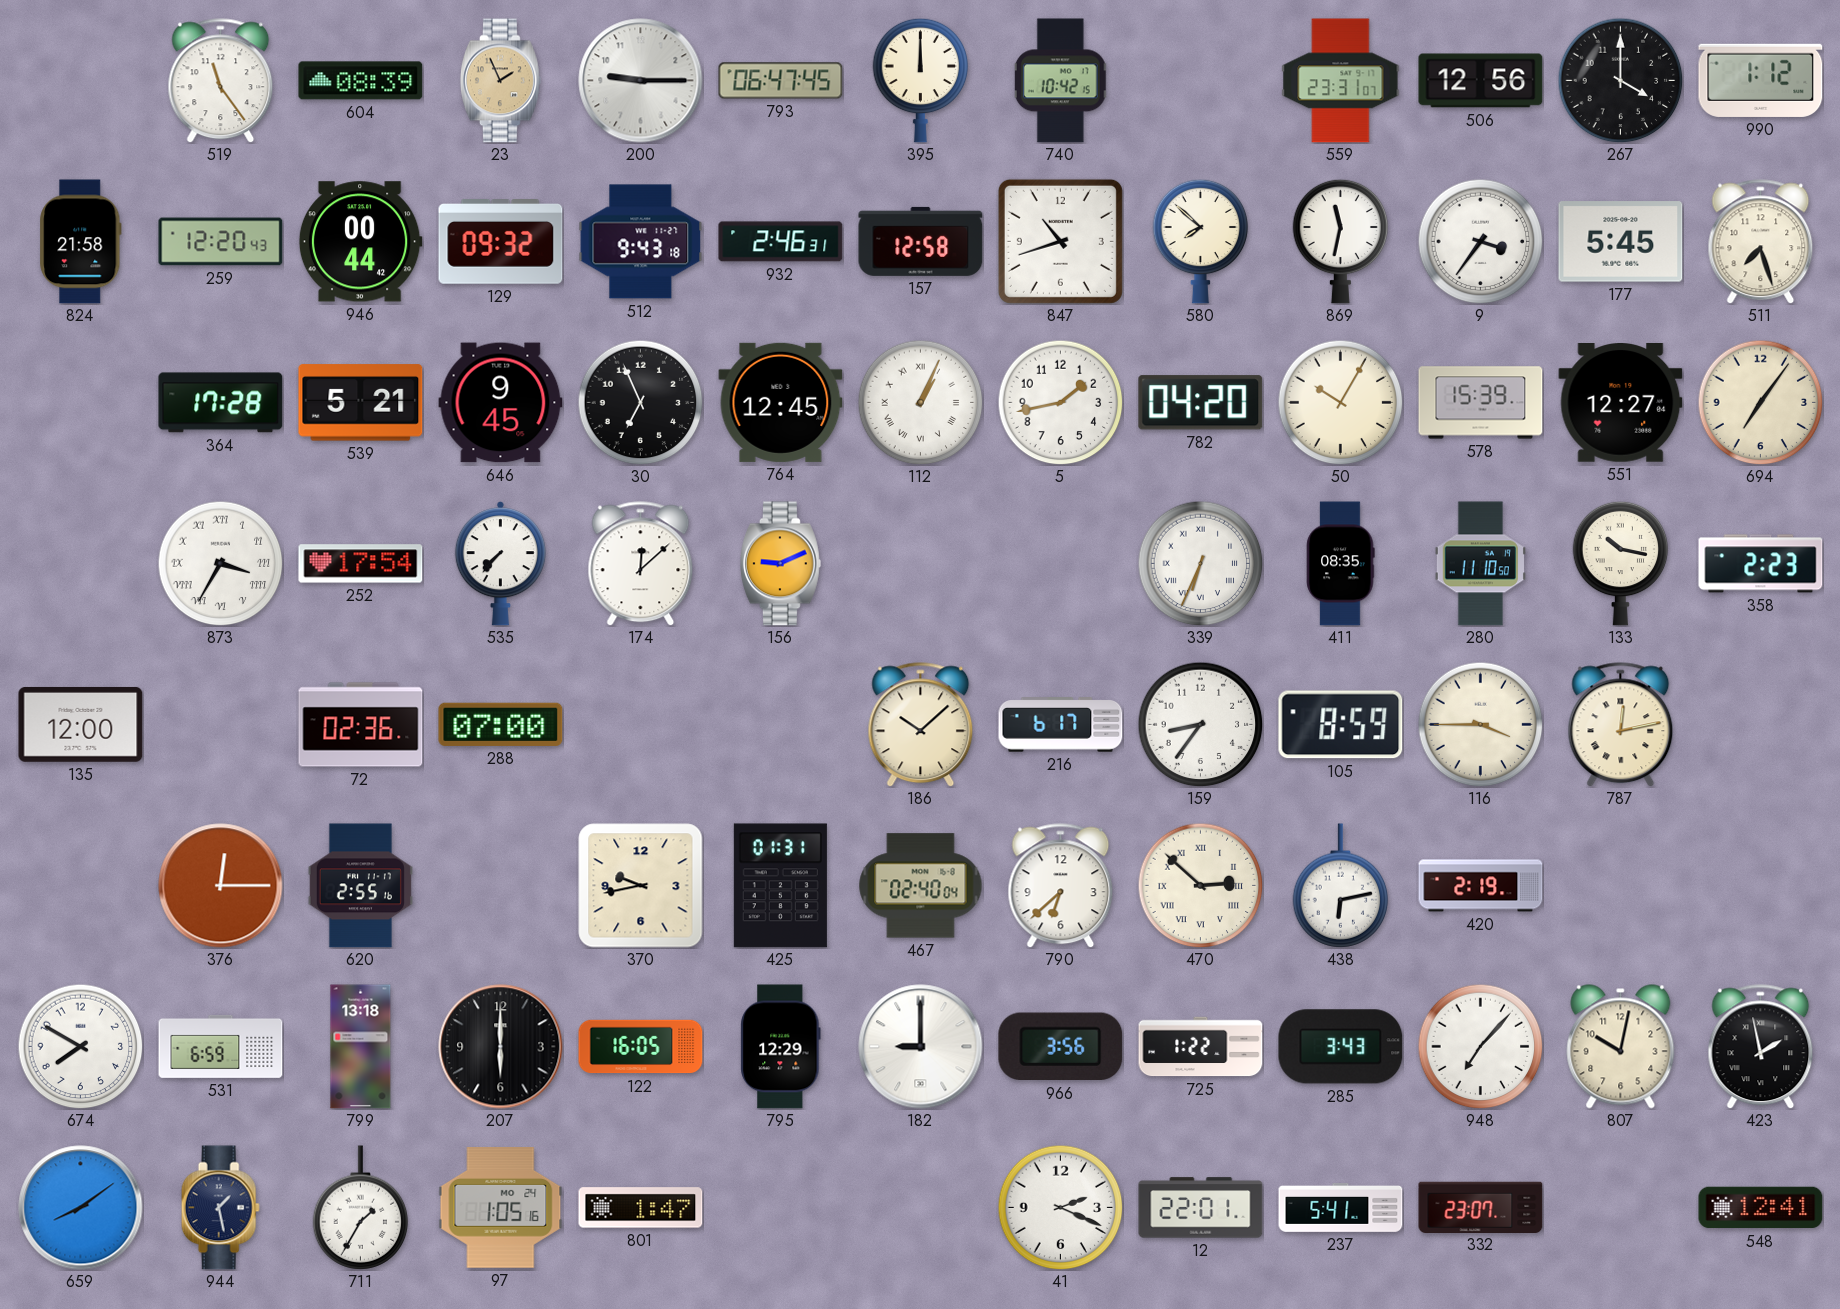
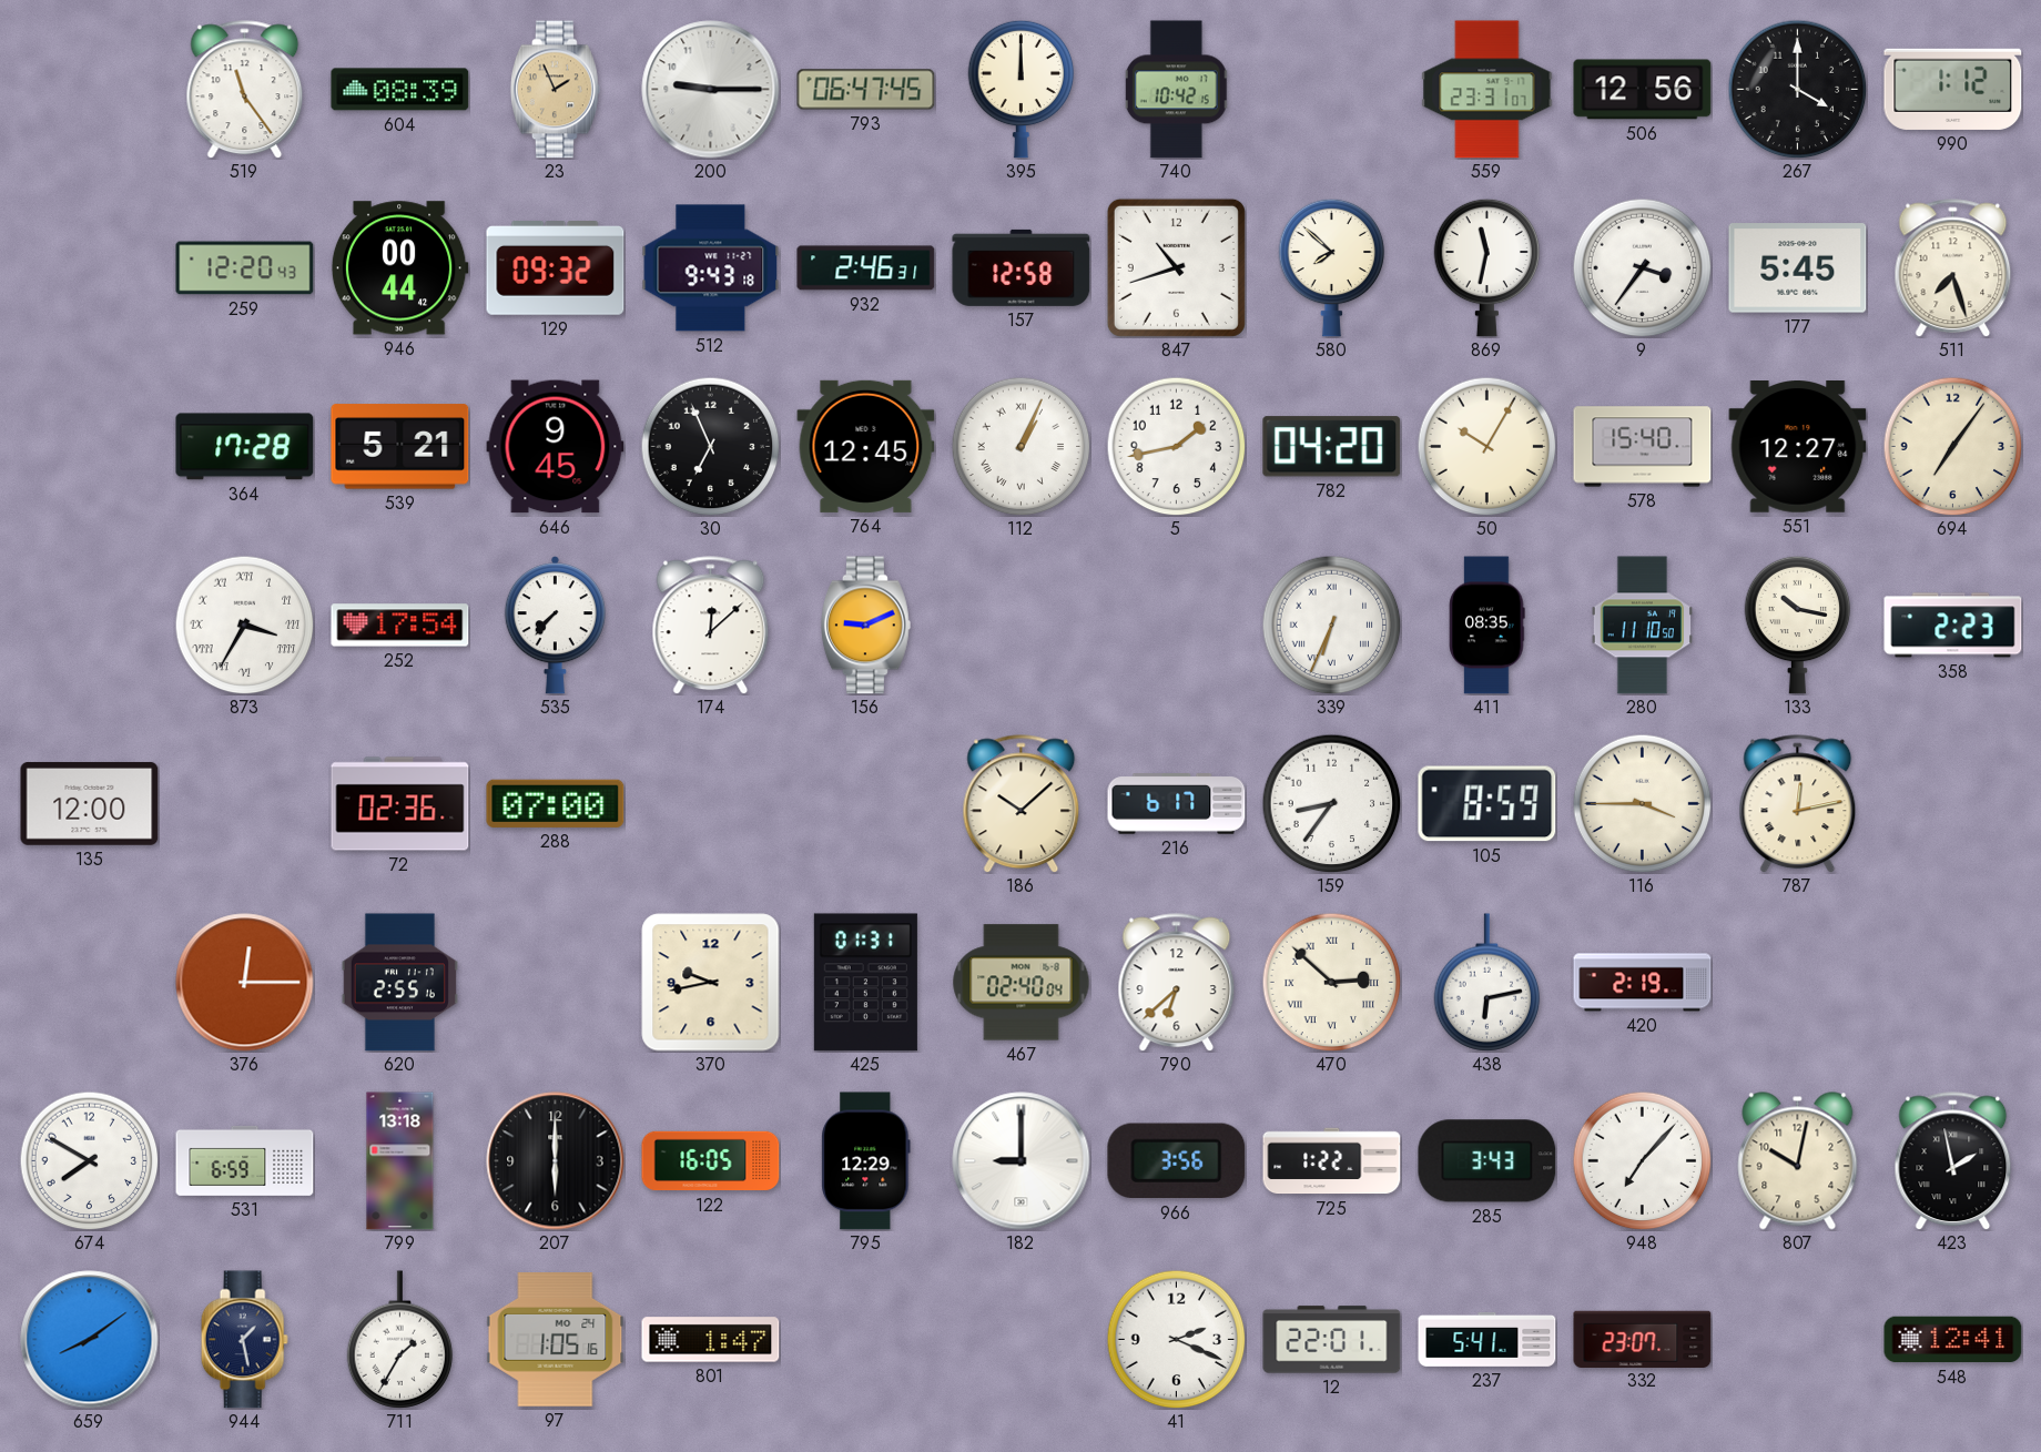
824: 21:58 -> none
578: 15:39 -> 15:40
